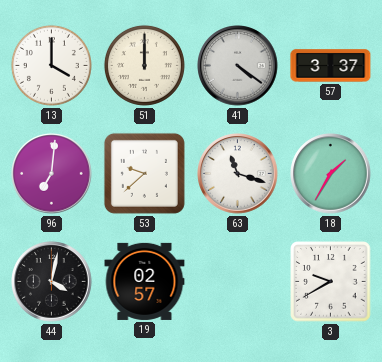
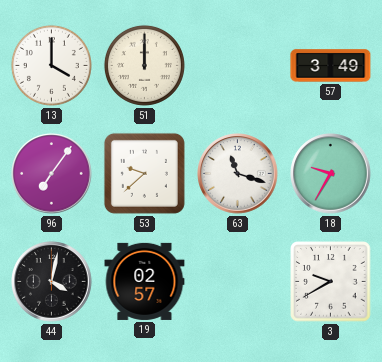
41: 4:21 -> none
57: 3:37 -> 3:49
96: 7:01 -> 7:06
18: 1:35 -> 9:35
